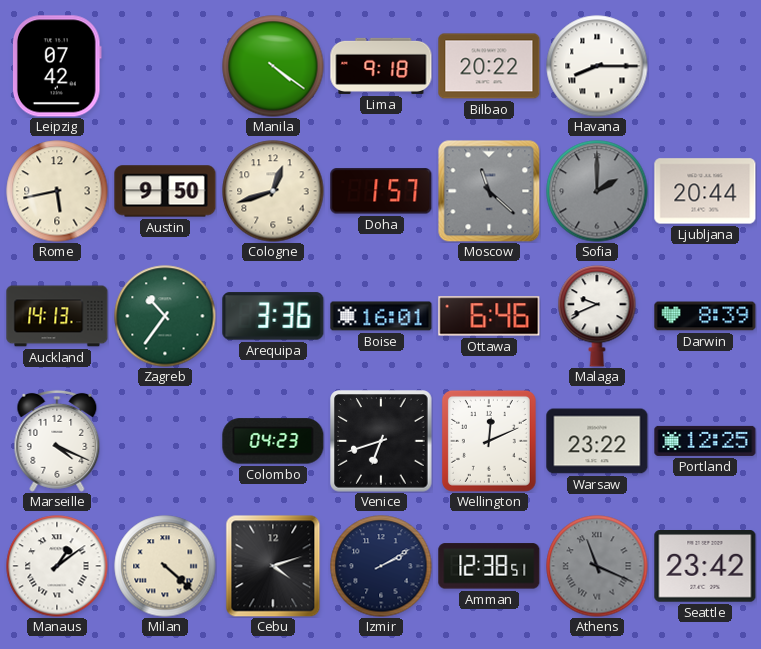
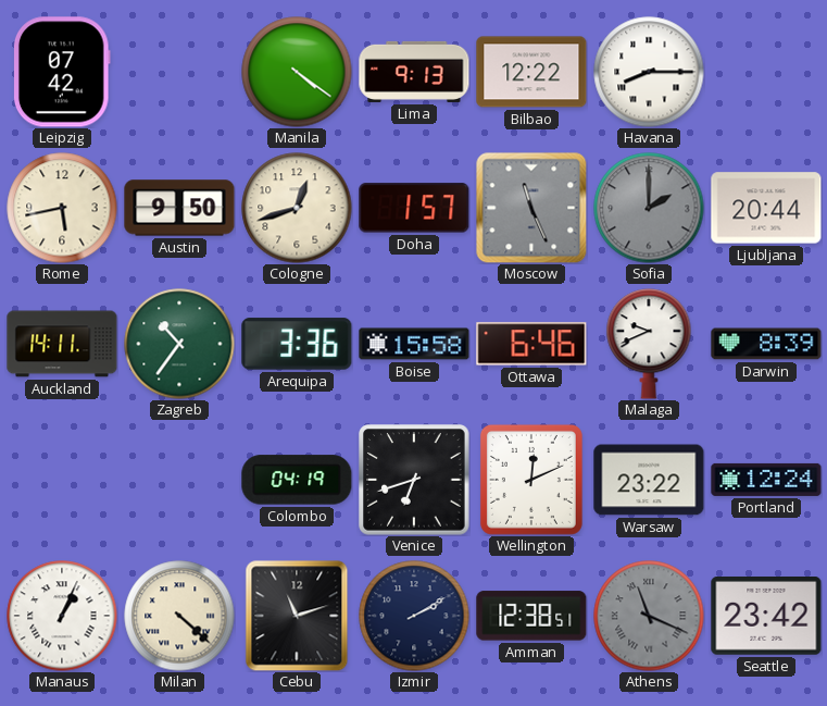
Lima: 9:18 -> 9:13
Bilbao: 20:22 -> 12:22
Moscow: 11:22 -> 11:26
Auckland: 14:13 -> 14:11
Boise: 16:01 -> 15:58
Marseille: 4:19 -> none
Colombo: 04:23 -> 04:19
Portland: 12:25 -> 12:24
Manaus: 1:09 -> 1:04
Cebu: 4:12 -> 11:12
